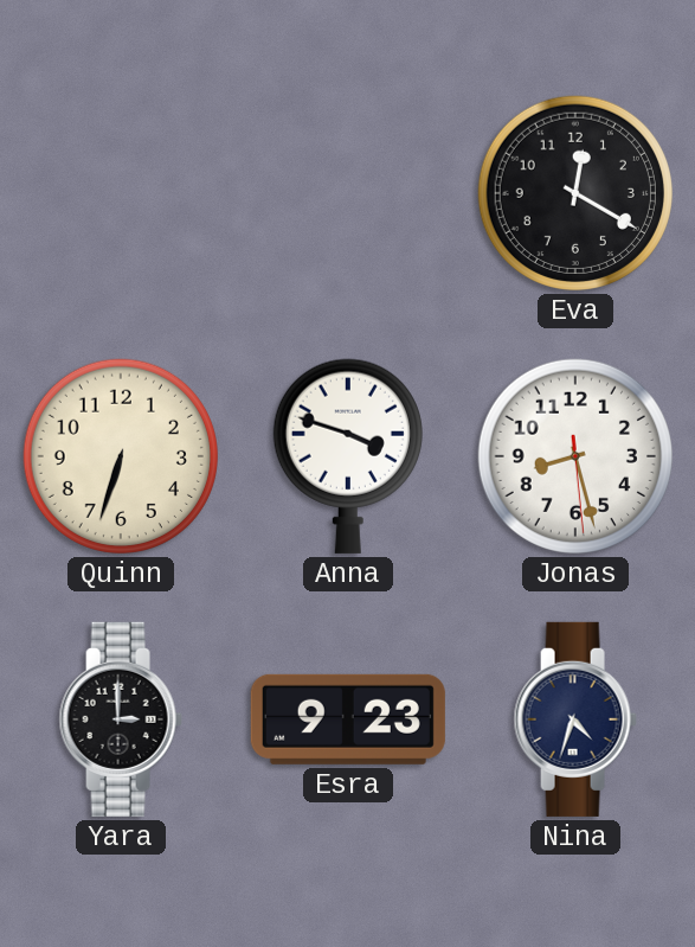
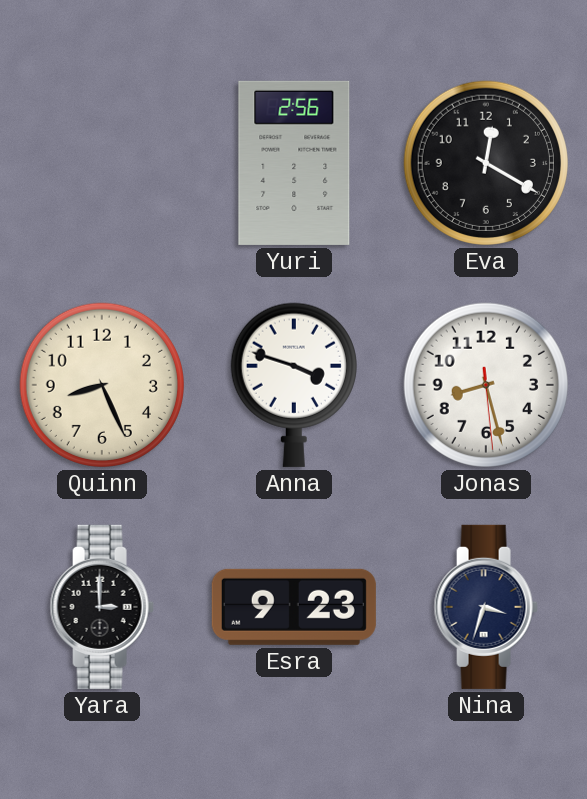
Yuri: none -> 2:56
Quinn: 6:33 -> 8:26
Nina: 4:33 -> 3:33
